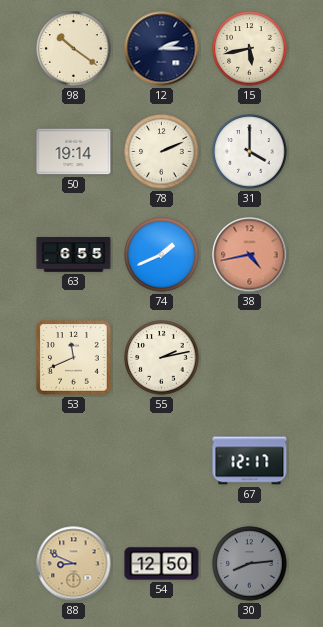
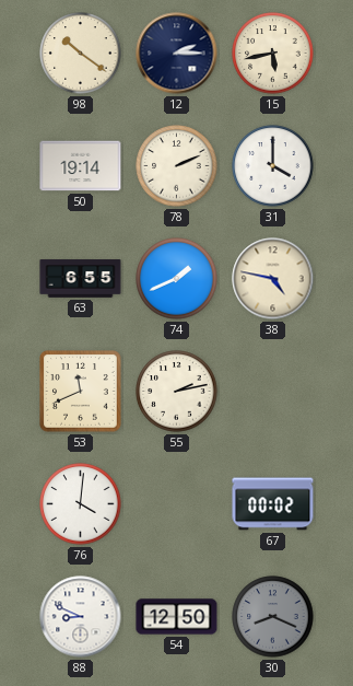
38: 4:43 -> 4:47
38 dial: salmon -> cream
76: none -> 4:01
67: 12:17 -> 00:02
88 dial: champagne -> white
30: 8:14 -> 8:19
